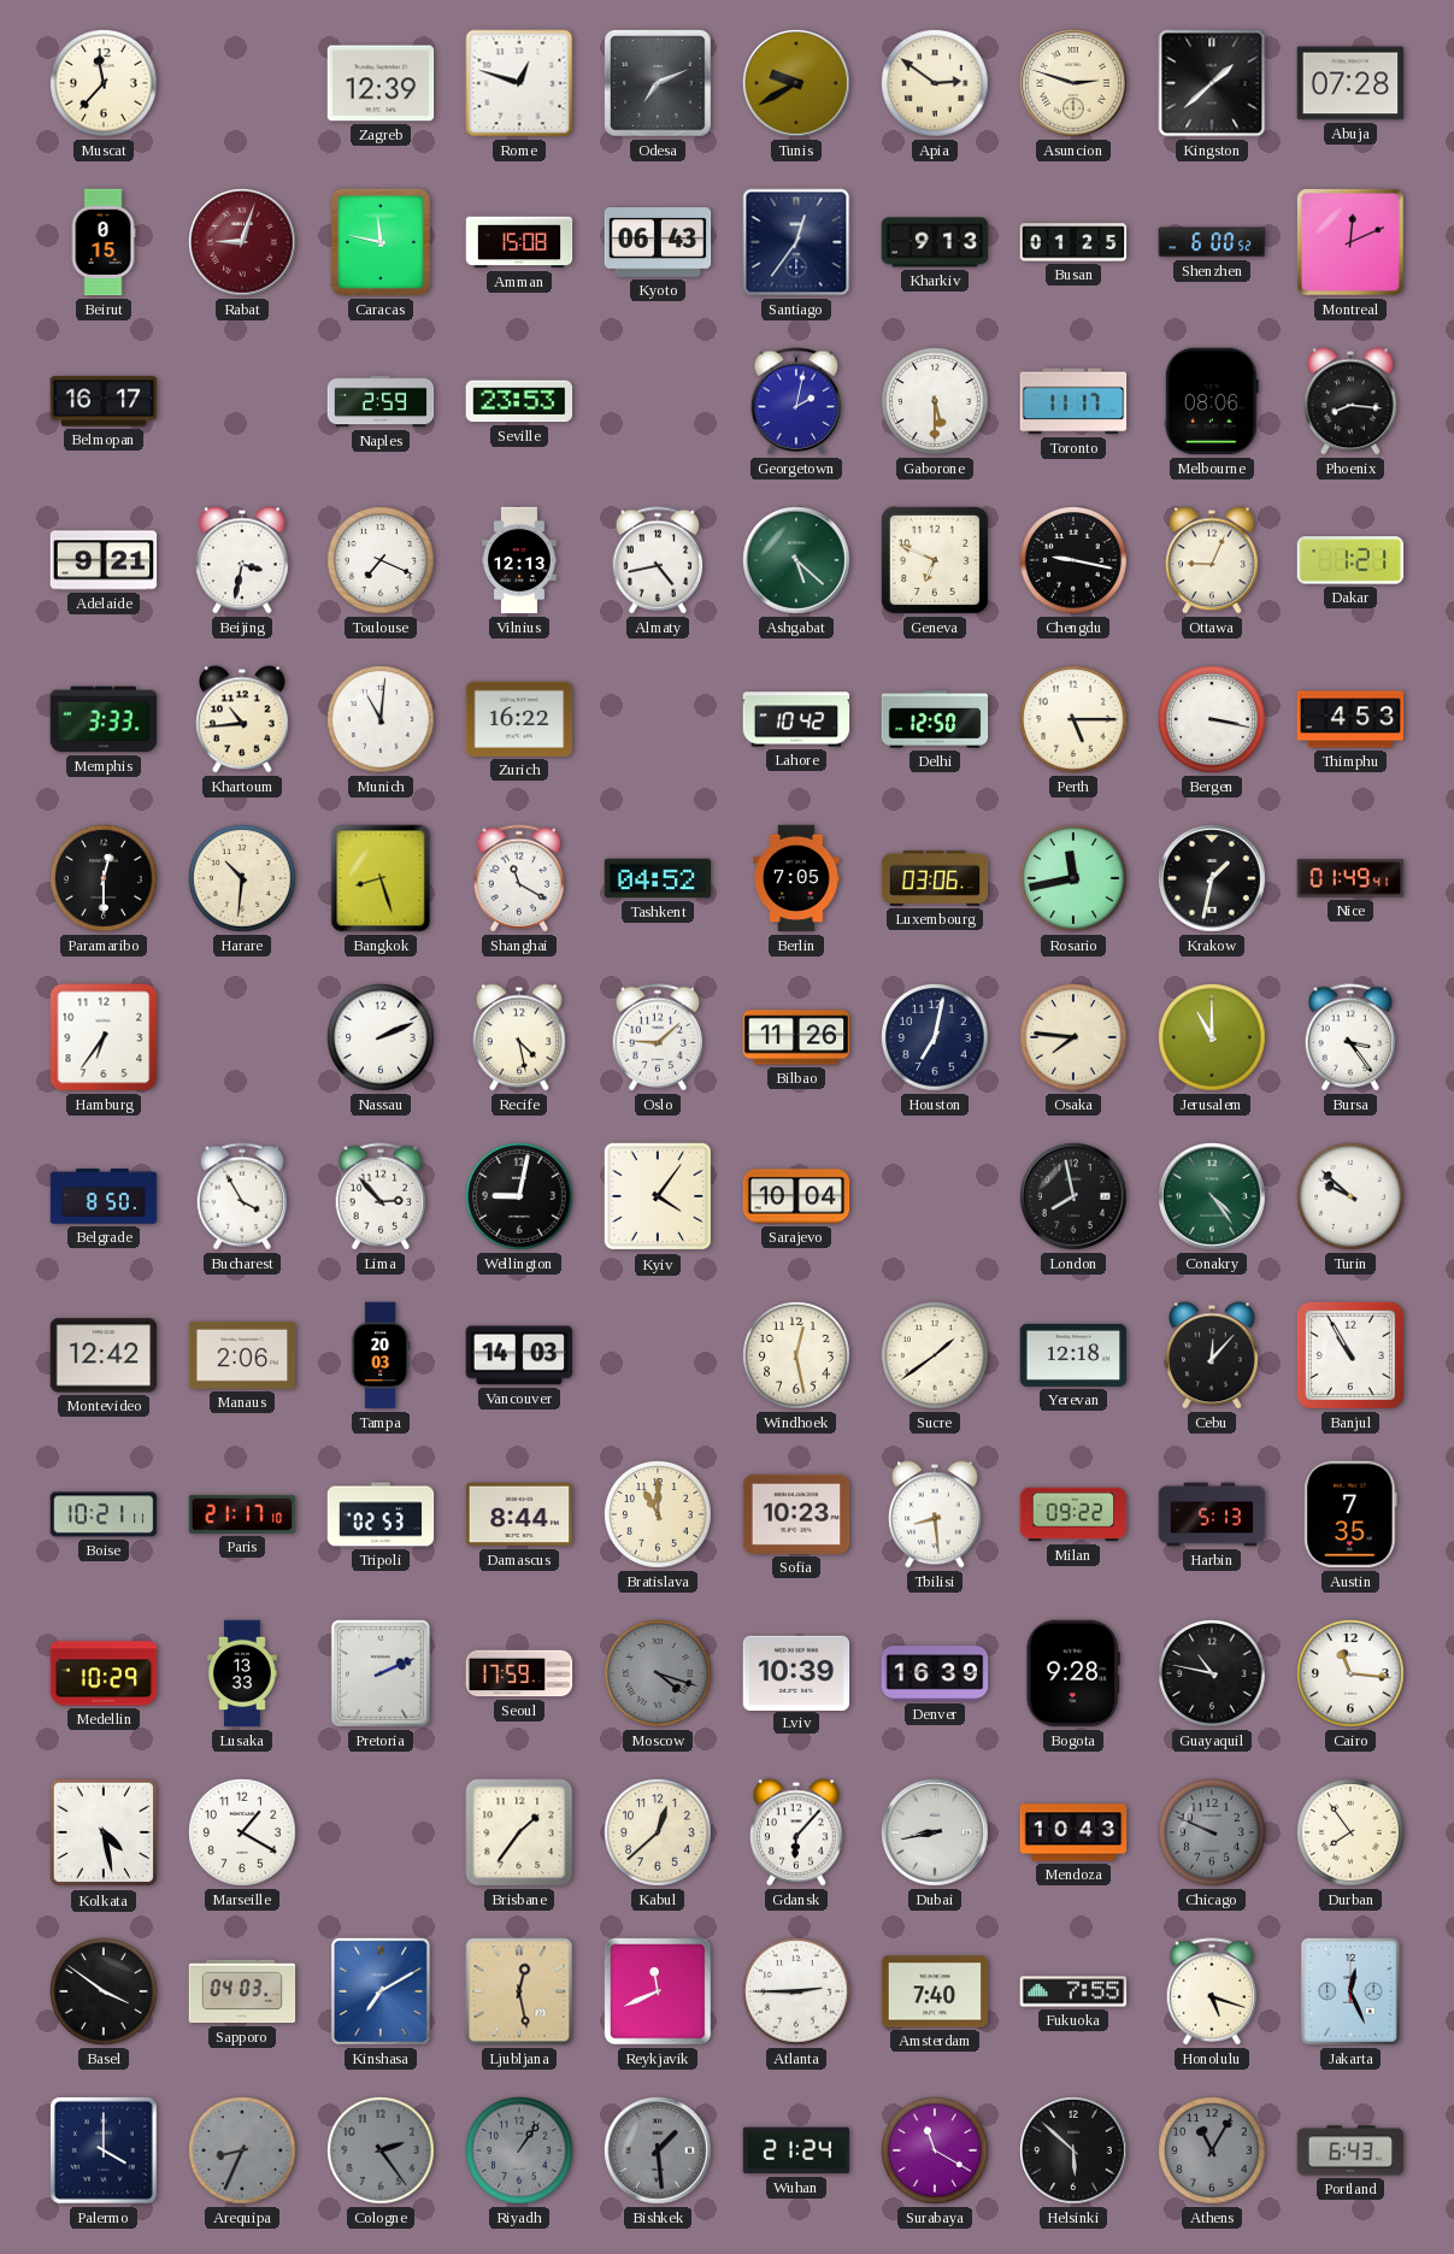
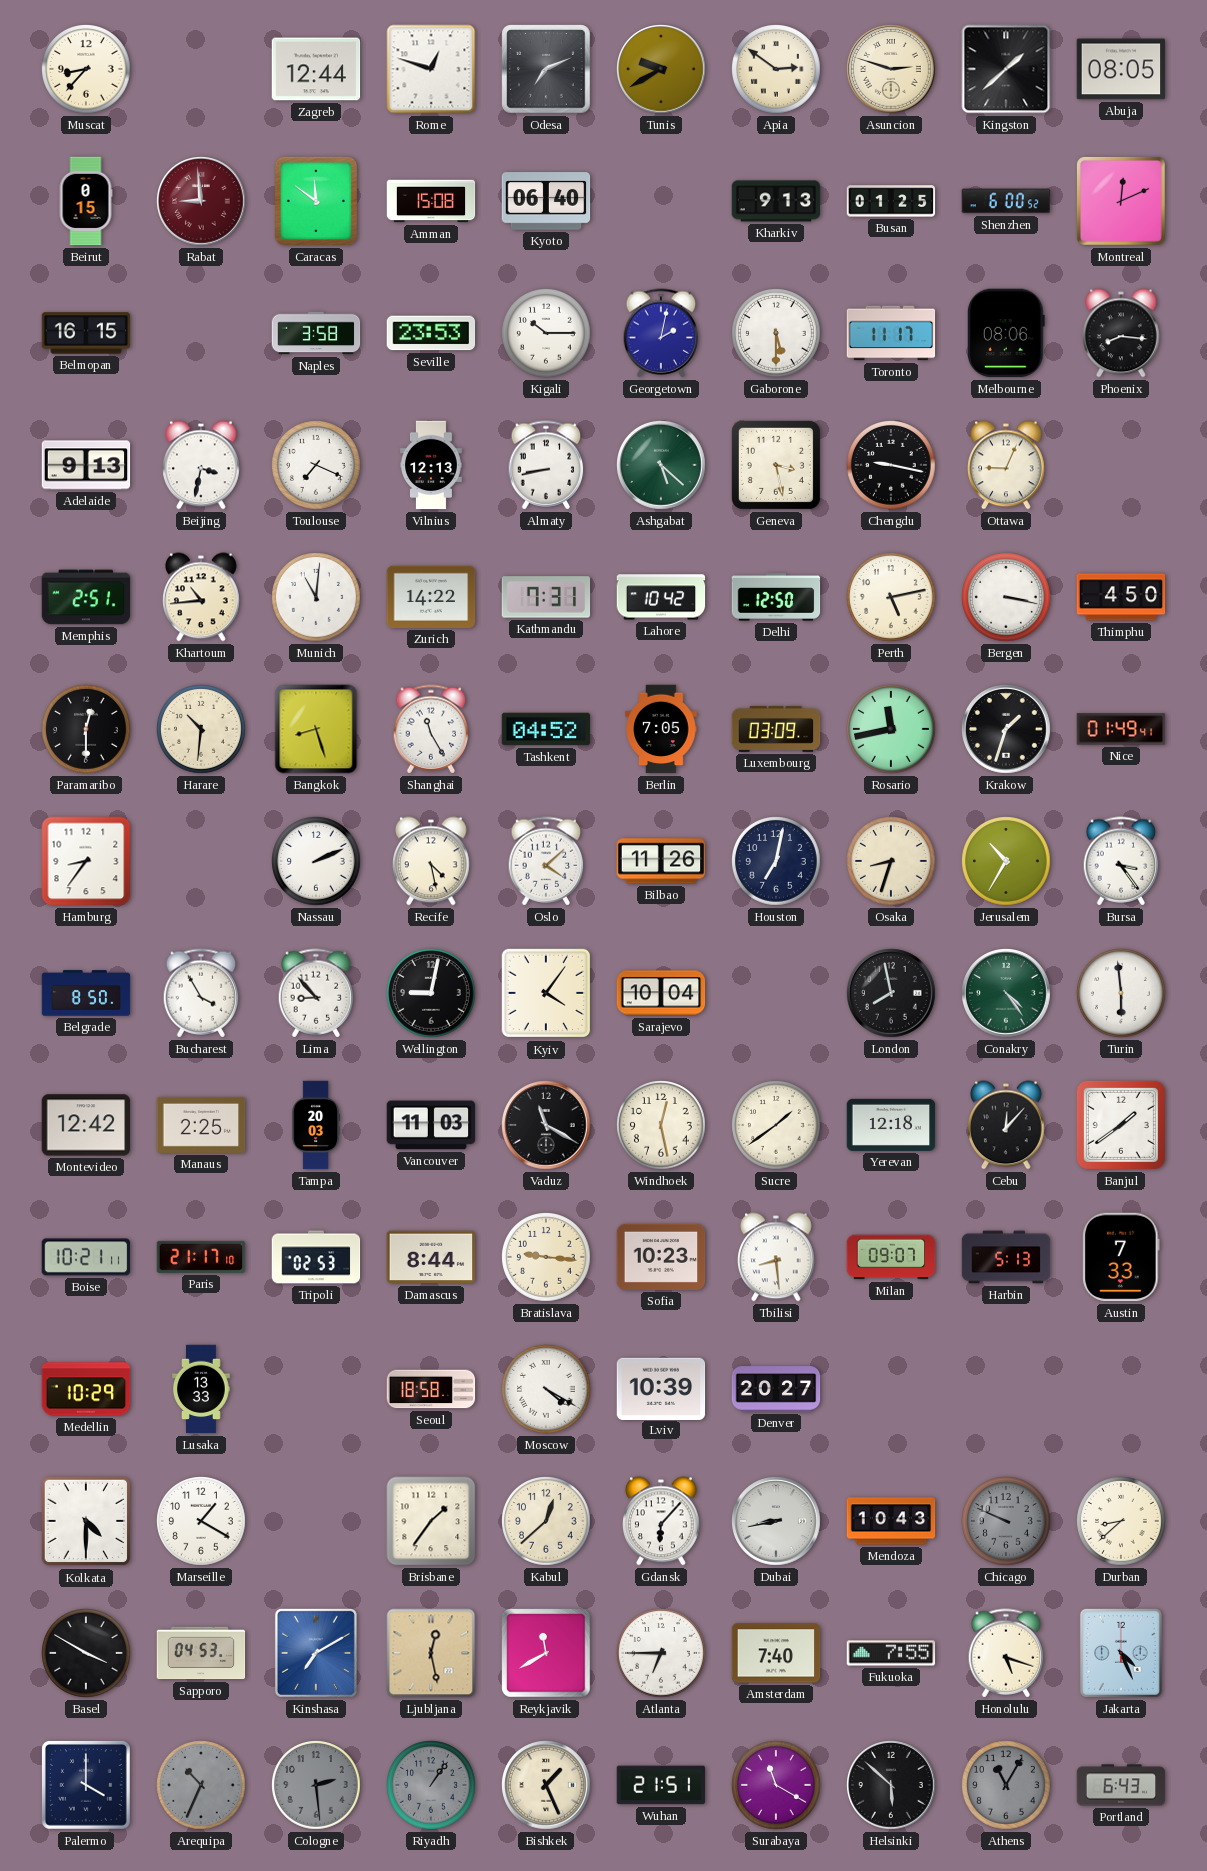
Muscat: 11:37 -> 8:37
Zagreb: 12:39 -> 12:44
Abuja: 07:28 -> 08:05
Rabat: 9:03 -> 8:59
Caracas: 11:47 -> 11:51
Kyoto: 06:43 -> 06:40
Santiago: 12:36 -> none
Belmopan: 16:17 -> 16:15
Naples: 2:59 -> 3:58
Kigali: none -> 10:15
Adelaide: 9:21 -> 9:13
Almaty: 4:43 -> 8:43
Geneva: 6:49 -> 3:28
Dakar: 1:21 -> none
Memphis: 3:33 -> 2:51
Zurich: 16:22 -> 14:22
Kathmandu: none -> 7:31
Perth: 5:15 -> 5:13
Thimphu: 4:53 -> 4:50
Shanghai: 11:20 -> 11:25
Luxembourg: 03:06 -> 03:09
Krakow: 1:32 -> 1:33
Hamburg: 6:36 -> 8:36
Oslo: 9:08 -> 4:08
Osaka: 7:46 -> 8:33
Jerusalem: 11:00 -> 10:35
Lima: 2:53 -> 8:53
Turin: 9:52 -> 5:59
Manaus: 2:06 -> 2:25
Vancouver: 14:03 -> 11:03
Vaduz: none -> 11:20
Banjul: 10:55 -> 1:39
Bratislava: 11:00 -> 9:16
Milan: 09:22 -> 09:07
Austin: 7:35 -> 7:33
Pretoria: 2:11 -> none
Seoul: 17:59 -> 18:58
Moscow: 4:18 -> 4:20
Moscow dial: grey -> white
Denver: 16:39 -> 20:27
Bogota: 9:28 -> none
Guayaquil: 10:47 -> none
Cairo: 11:16 -> none
Kolkata: 4:28 -> 4:30
Durban: 7:54 -> 8:38
Basel: 3:51 -> 3:50
Sapporo: 04:03 -> 04:53
Reykjavik: 11:41 -> 11:40
Atlanta: 2:45 -> 6:45
Jakarta: 12:26 -> 4:26
Arequipa: 8:34 -> 10:34
Cologne: 2:24 -> 2:29
Bishkek: 1:29 -> 1:26
Bishkek dial: grey -> cream
Wuhan: 21:24 -> 21:51
